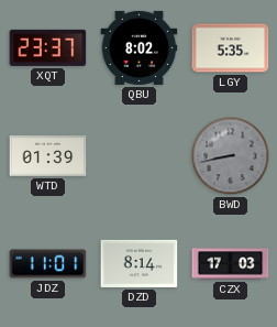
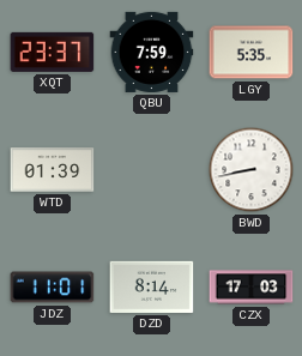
QBU: 8:02 -> 7:59
BWD dial: grey -> white
